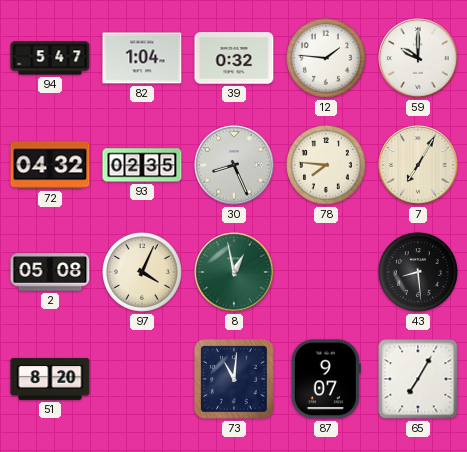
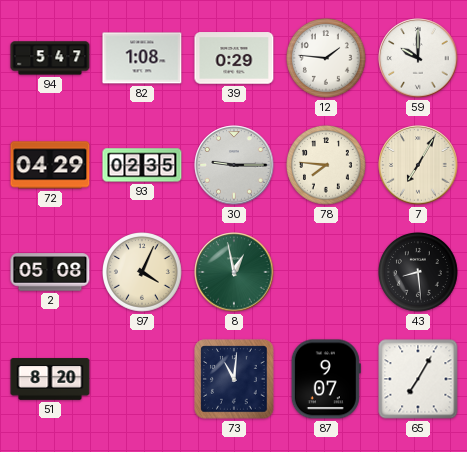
82: 1:04 -> 1:08
39: 0:32 -> 0:29
72: 04:32 -> 04:29
30: 8:26 -> 9:15
